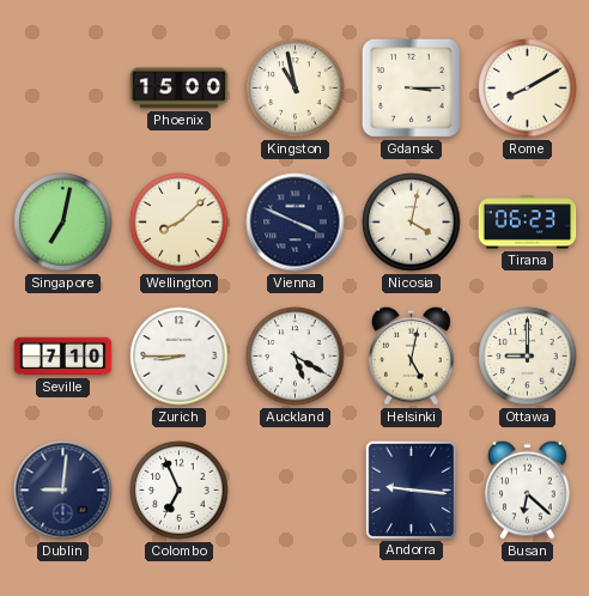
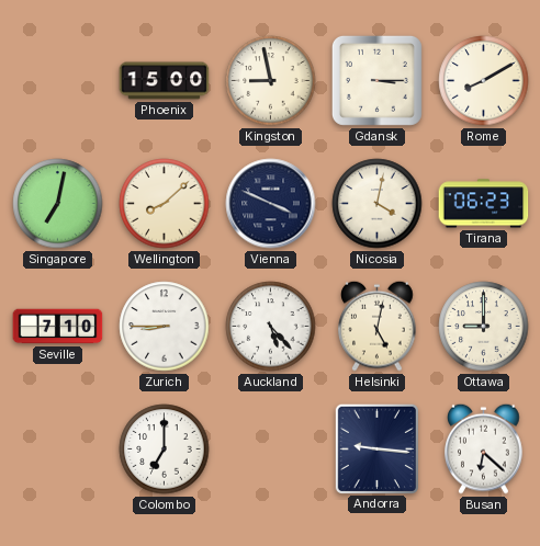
Kingston: 10:58 -> 8:58
Auckland: 5:20 -> 5:23
Dublin: 9:01 -> none
Colombo: 6:56 -> 7:00
